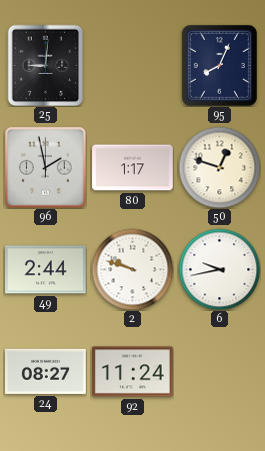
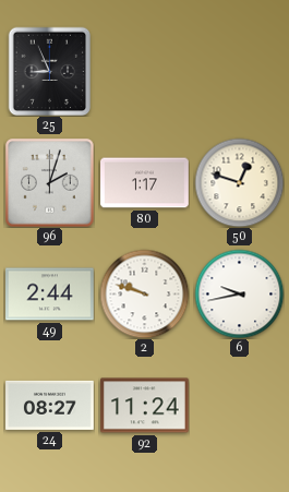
25: 9:01 -> 8:56
95: 8:04 -> none
96: 1:58 -> 2:03
